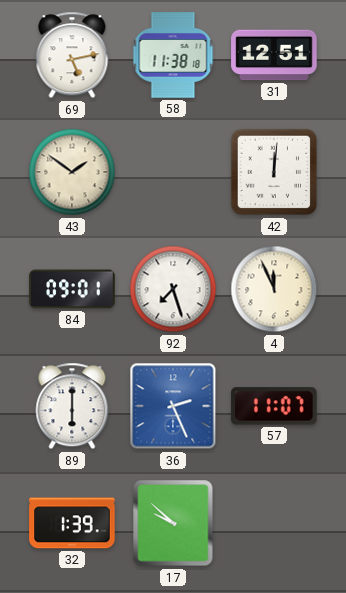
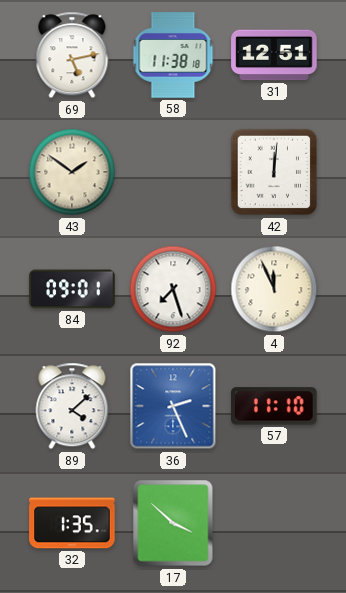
89: 6:00 -> 4:08
57: 11:07 -> 11:10
32: 1:39 -> 1:35
17: 9:52 -> 3:52
